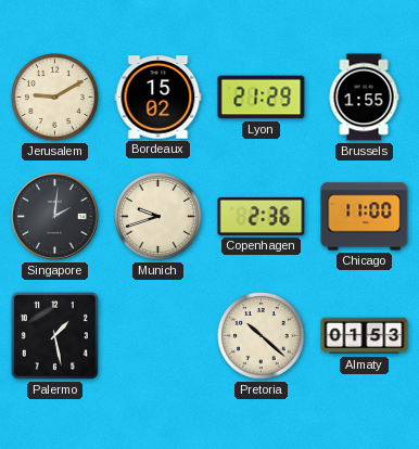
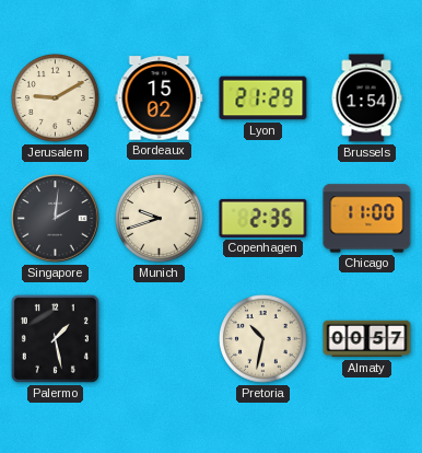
Brussels: 1:55 -> 1:54
Copenhagen: 2:36 -> 2:35
Pretoria: 10:22 -> 10:32
Almaty: 01:53 -> 00:57
